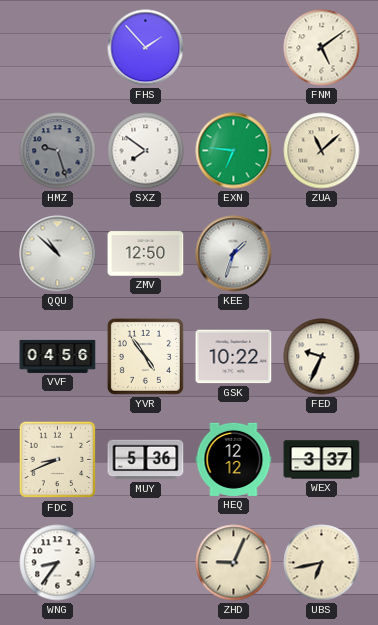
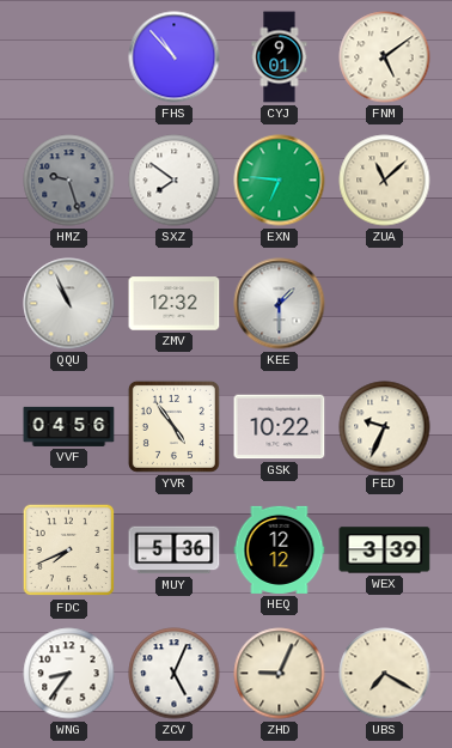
FHS: 1:53 -> 10:53
CYJ: none -> 9:01
QQU: 10:52 -> 10:56
ZMV: 12:50 -> 12:32
KEE: 1:33 -> 1:30
FDC: 8:41 -> 7:41
WEX: 3:37 -> 3:39
ZCV: none -> 5:04
UBS: 6:43 -> 7:20
